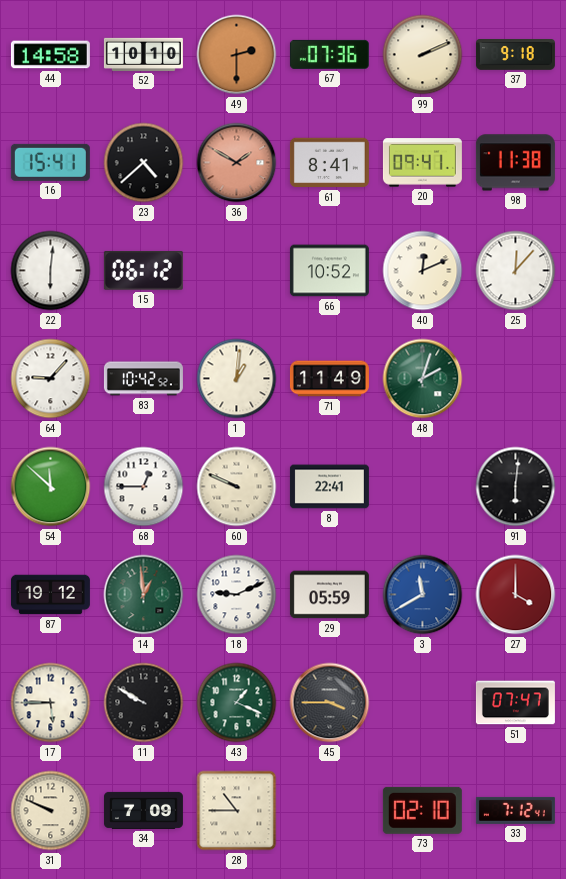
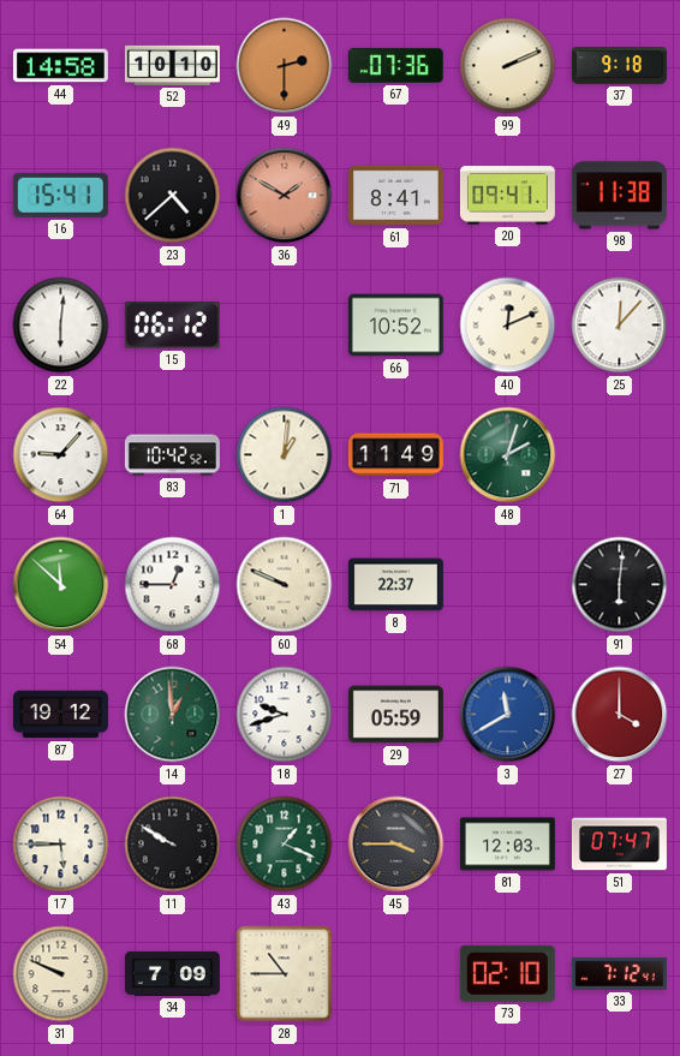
8: 22:41 -> 22:37
18: 9:11 -> 9:42
81: none -> 12:03
